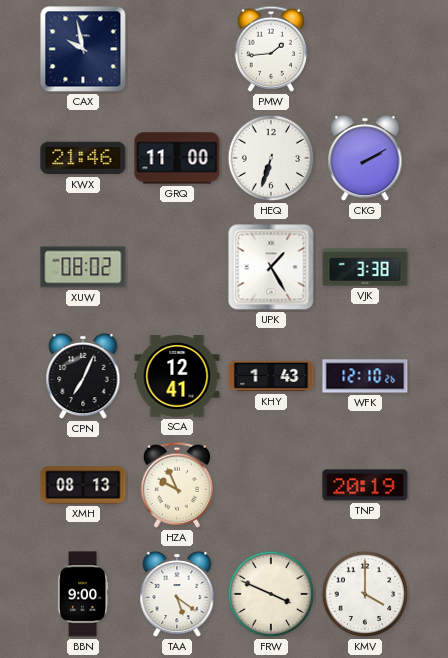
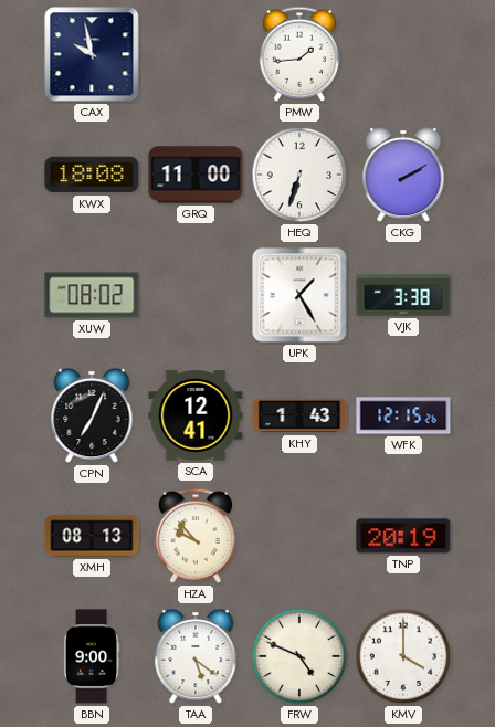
KWX: 21:46 -> 18:08
WFK: 12:10 -> 12:15
HZA: 9:56 -> 9:53
FRW: 3:49 -> 4:49
